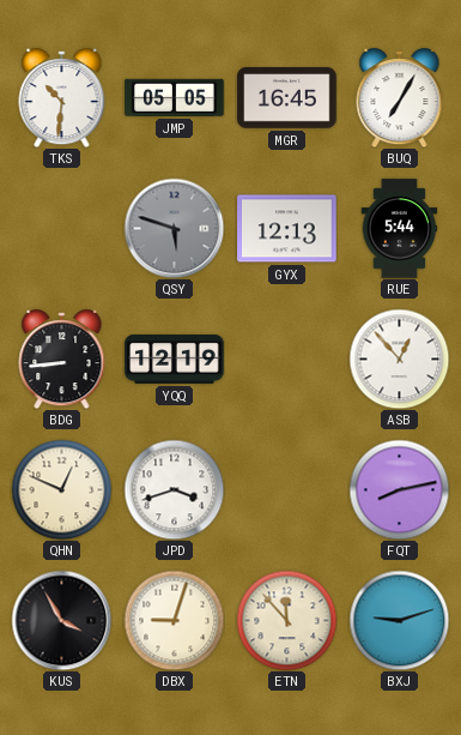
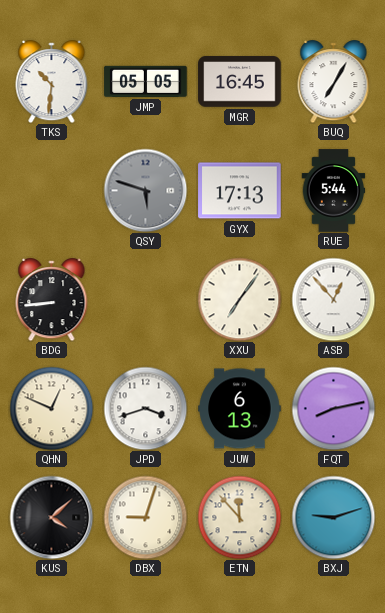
GYX: 12:13 -> 17:13
YQQ: 12:19 -> none
XXU: none -> 7:06
JUW: none -> 6:13
KUS: 3:55 -> 4:08
